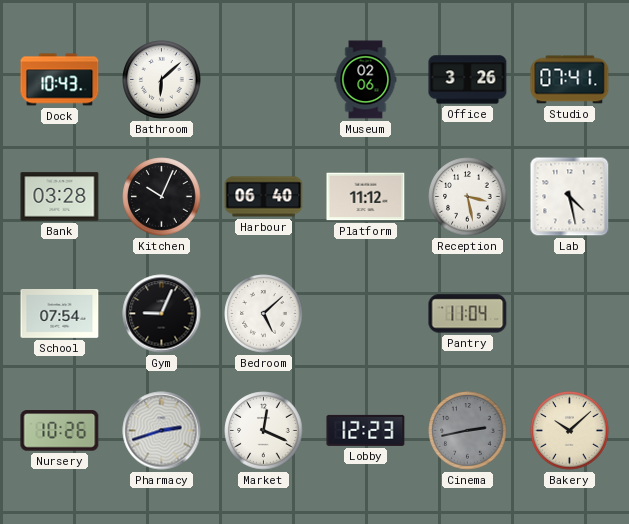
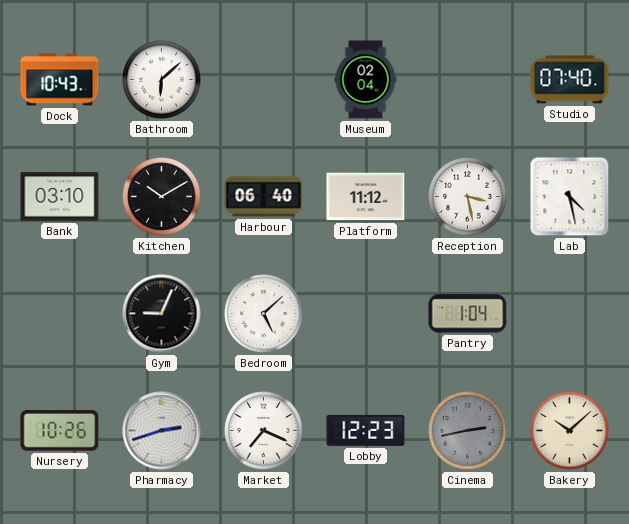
Museum: 02:06 -> 02:04
Office: 3:26 -> none
Studio: 07:41 -> 07:40
Bank: 03:28 -> 03:10
Kitchen: 10:04 -> 10:10
School: 07:54 -> none
Pantry: 11:04 -> 1:04
Market: 12:19 -> 7:19
